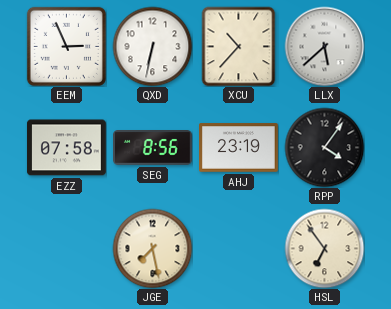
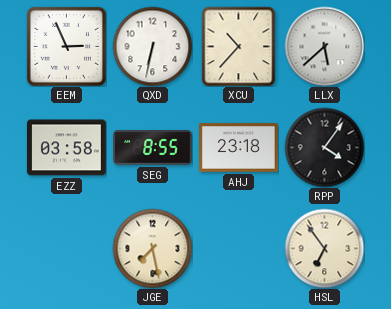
EZZ: 07:58 -> 03:58
SEG: 8:56 -> 8:55
AHJ: 23:19 -> 23:18
